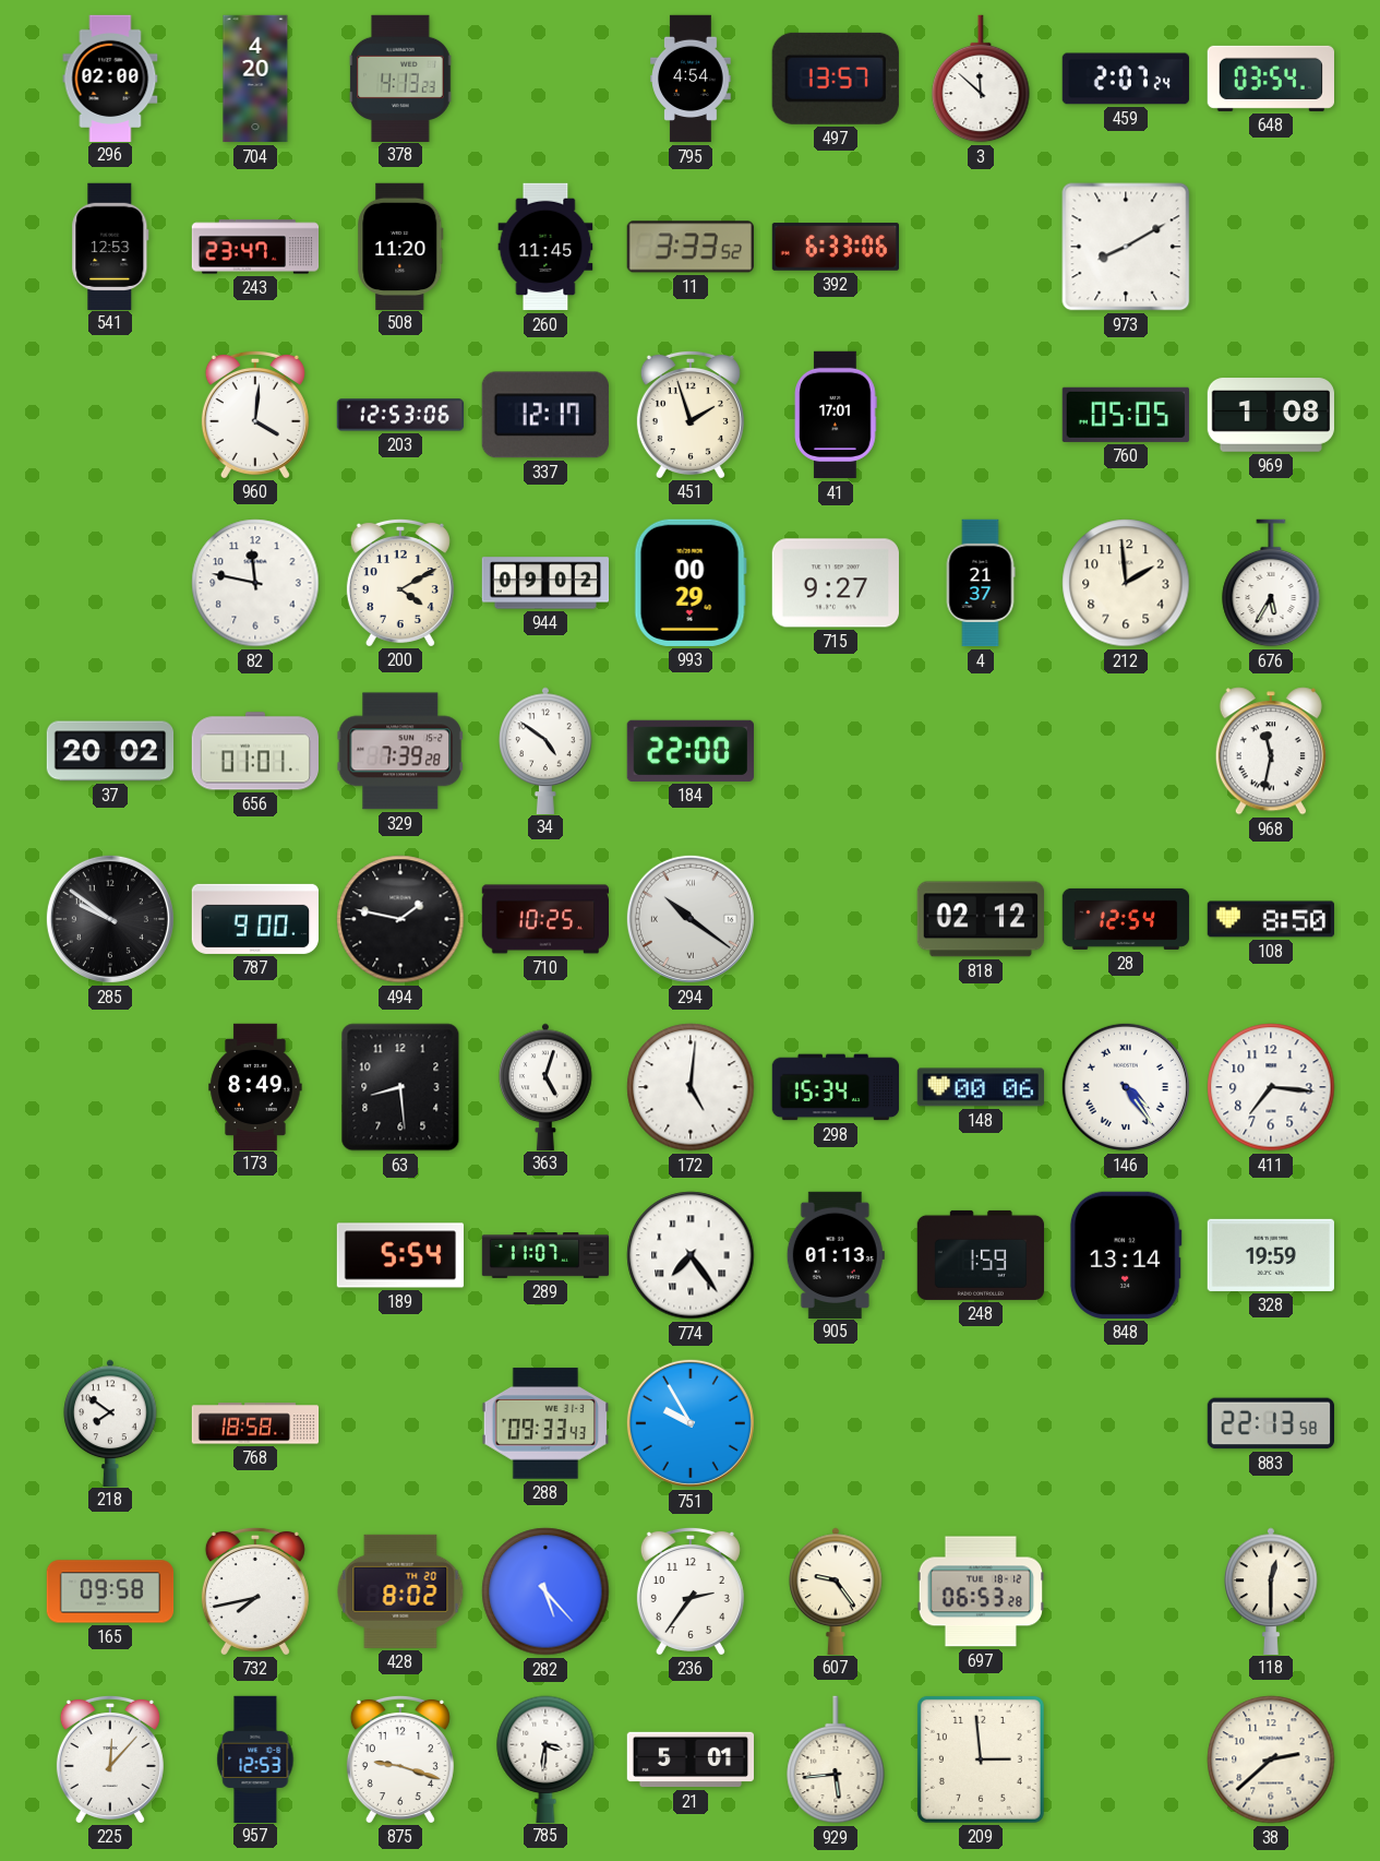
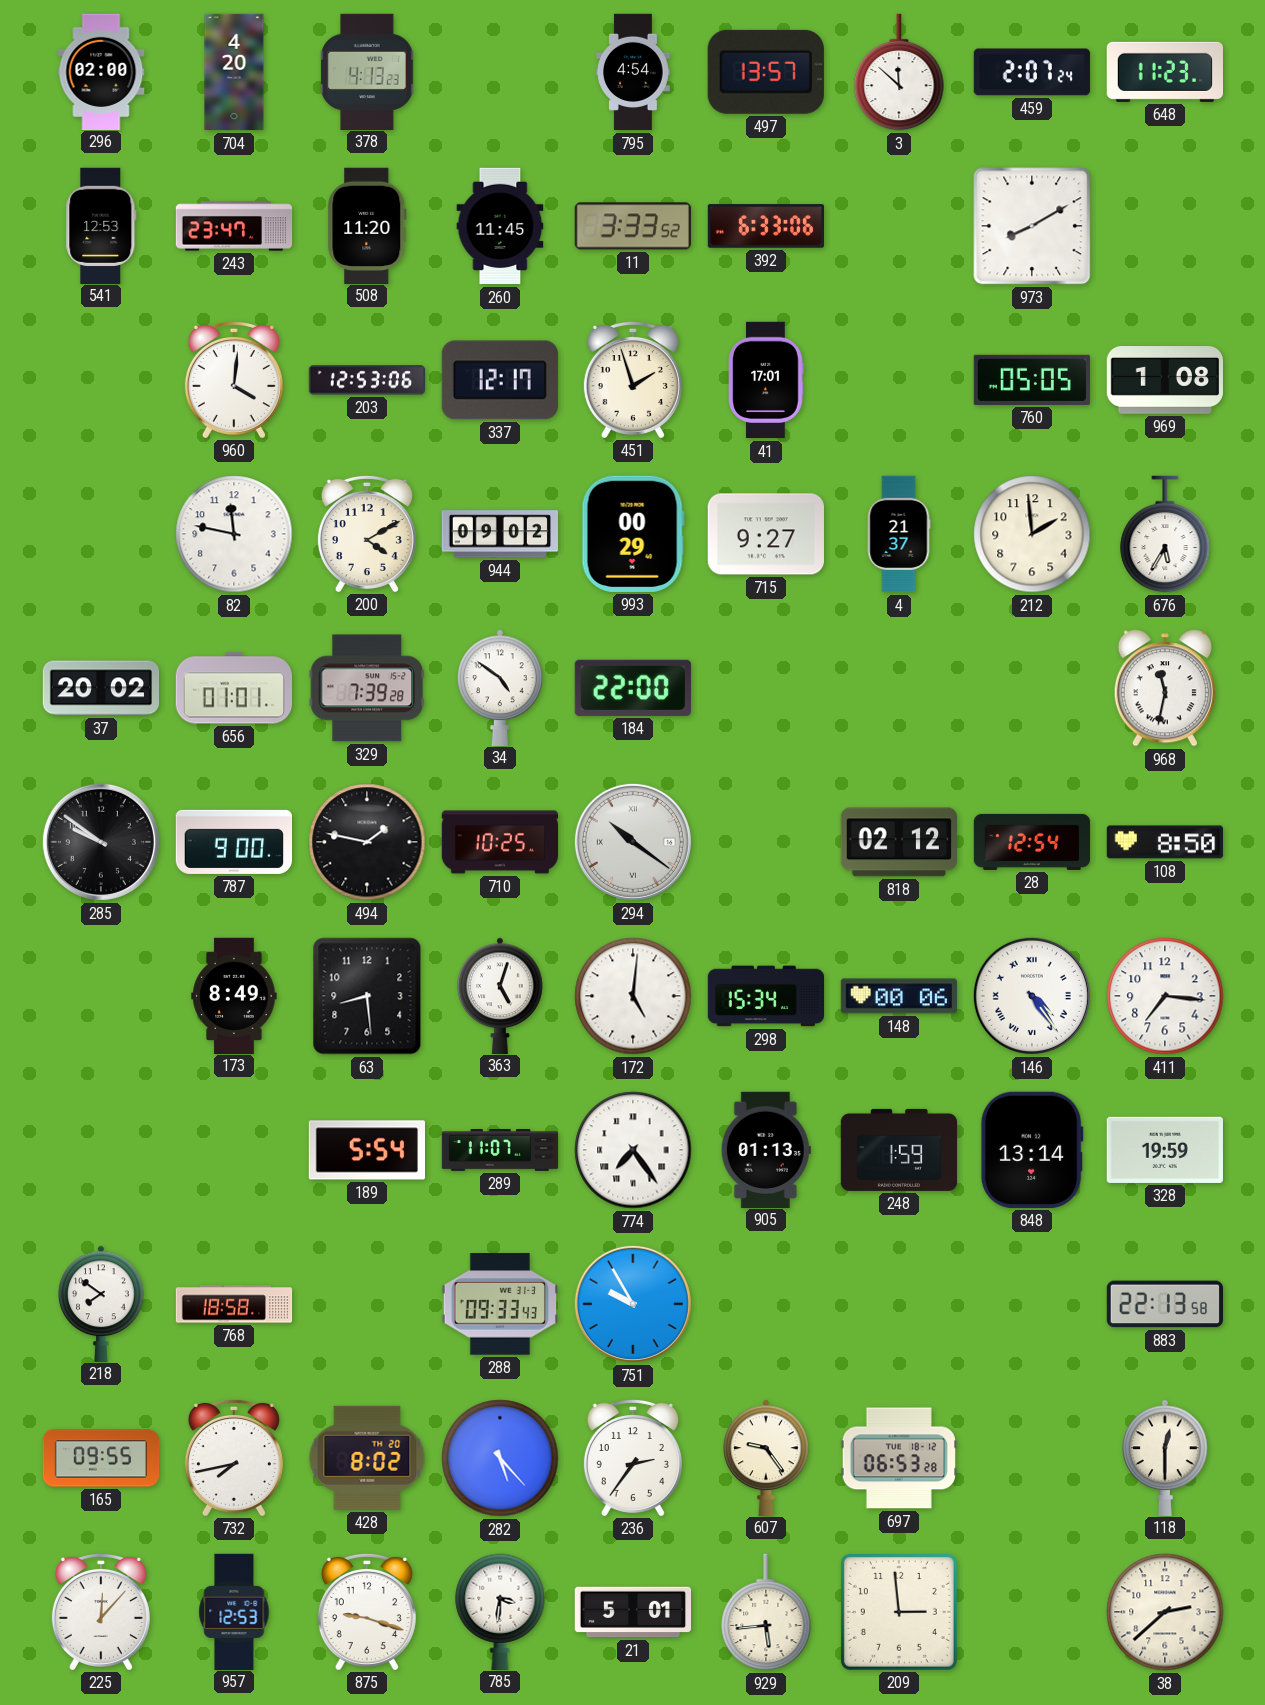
648: 03:54 -> 11:23
165: 09:58 -> 09:55
